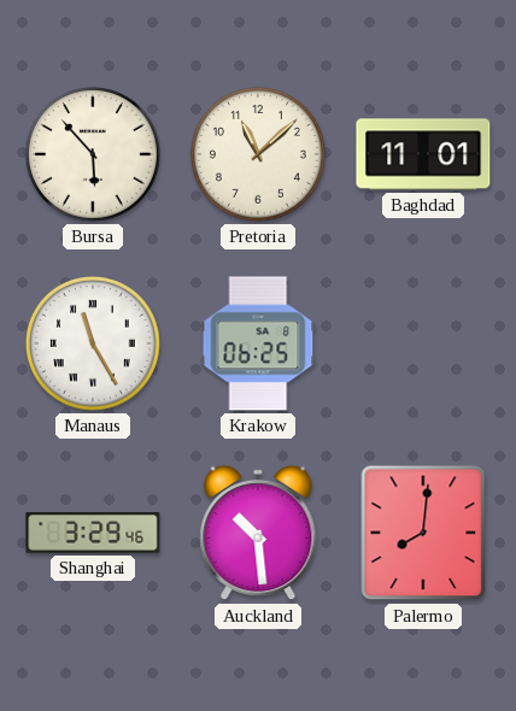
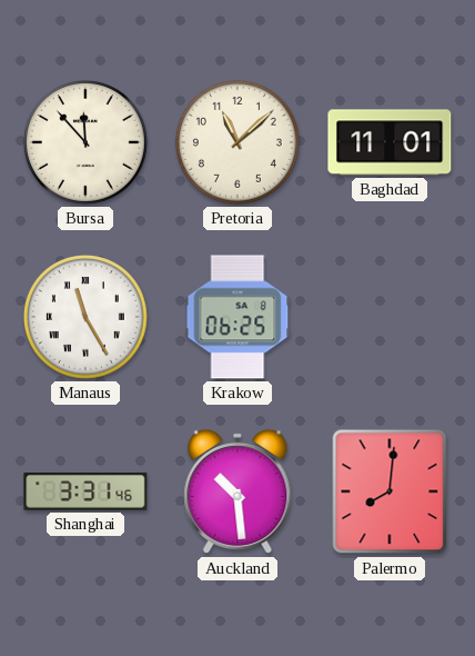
Bursa: 5:53 -> 11:53
Shanghai: 3:29 -> 3:31
